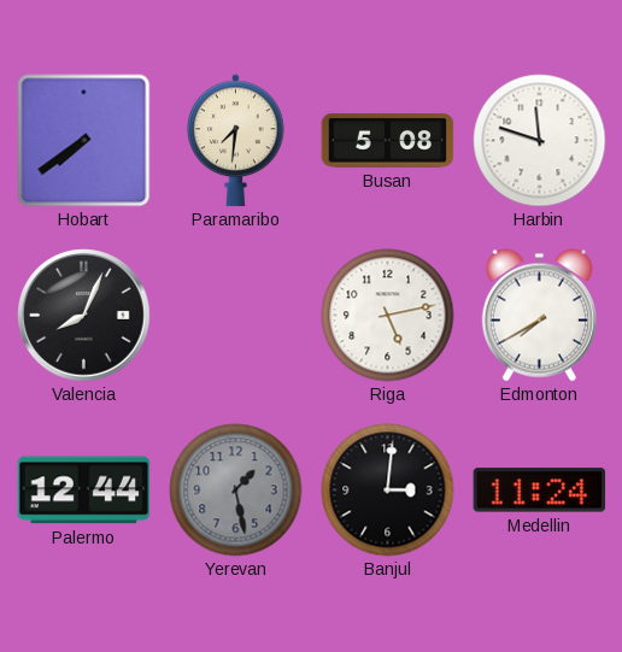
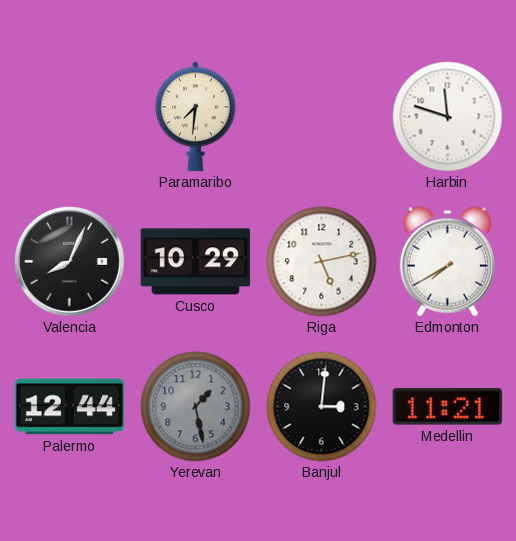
Hobart: 7:39 -> none
Busan: 5:08 -> none
Cusco: none -> 10:29
Medellin: 11:24 -> 11:21
